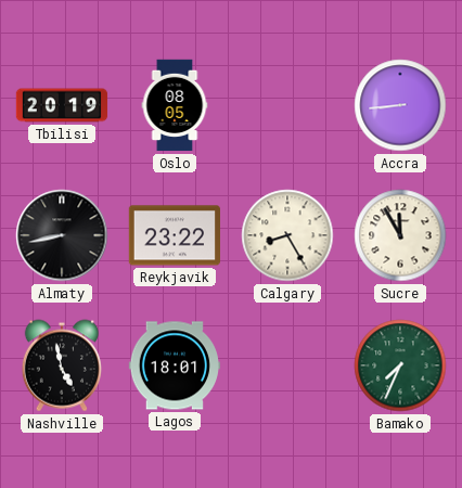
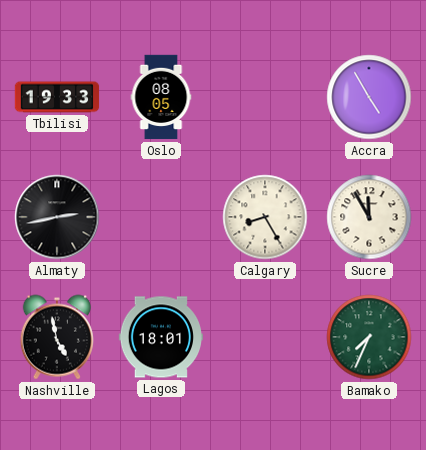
Tbilisi: 20:19 -> 19:33
Accra: 8:44 -> 4:55
Almaty: 8:43 -> 2:43
Reykjavik: 23:22 -> none
